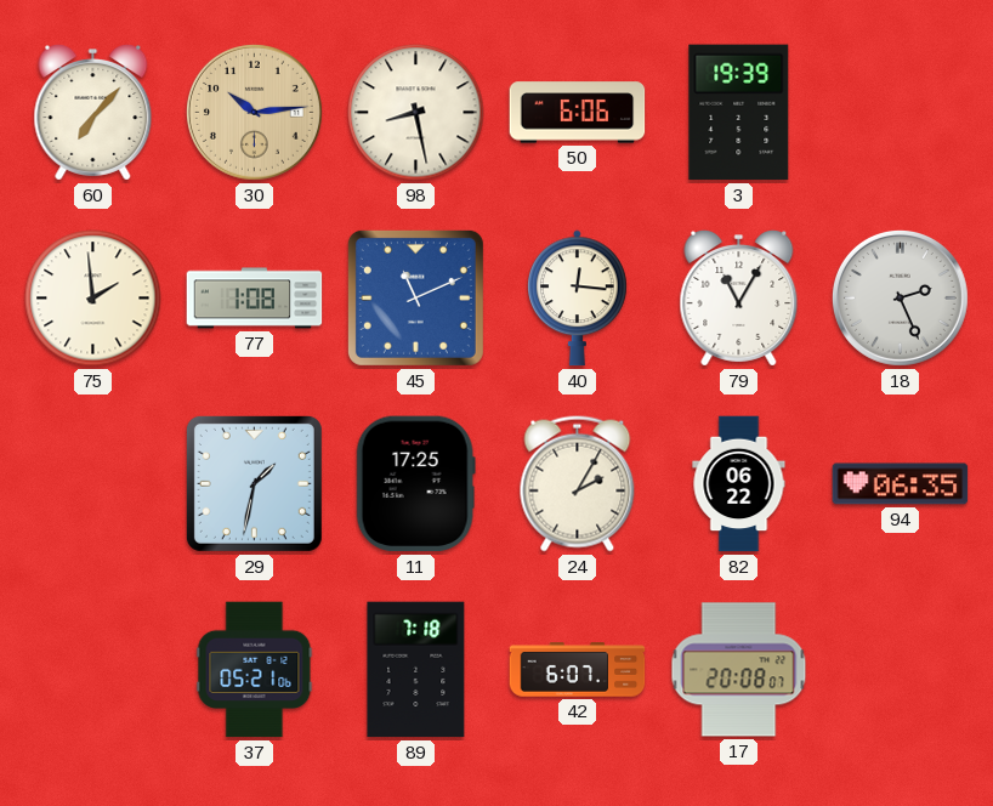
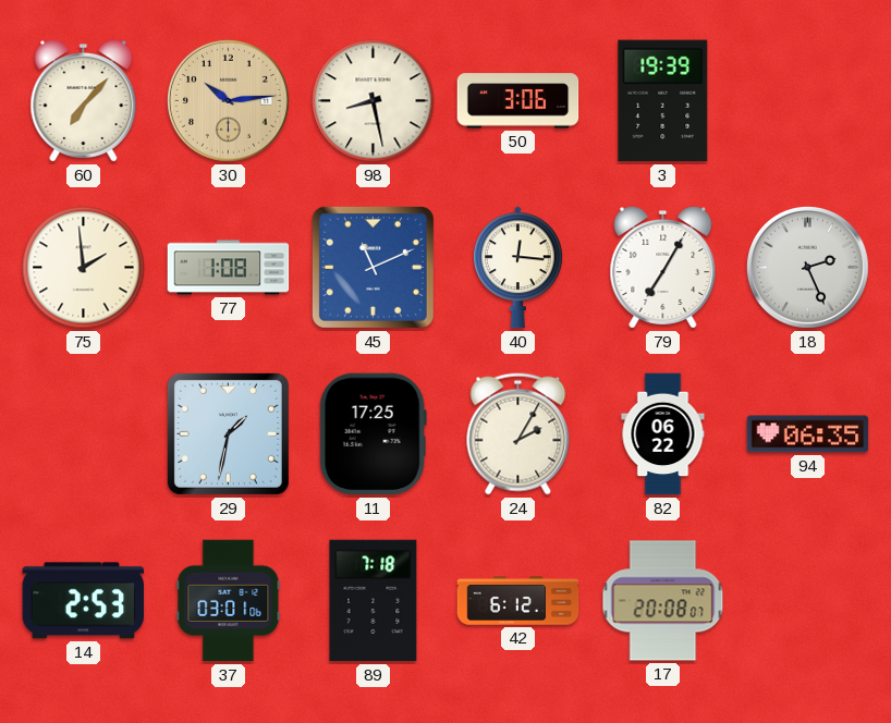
50: 6:06 -> 3:06
79: 11:05 -> 7:05
14: none -> 2:53
37: 05:21 -> 03:01
42: 6:07 -> 6:12
